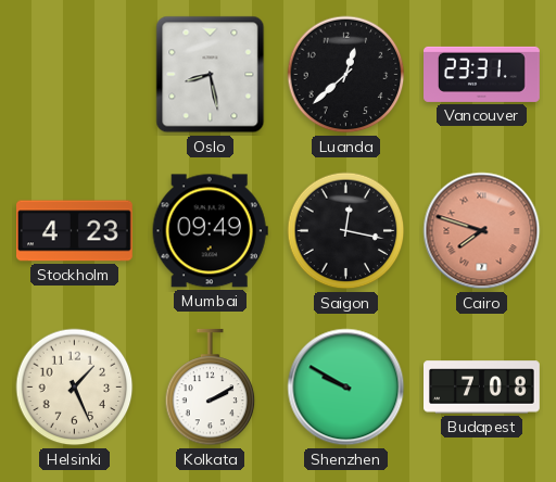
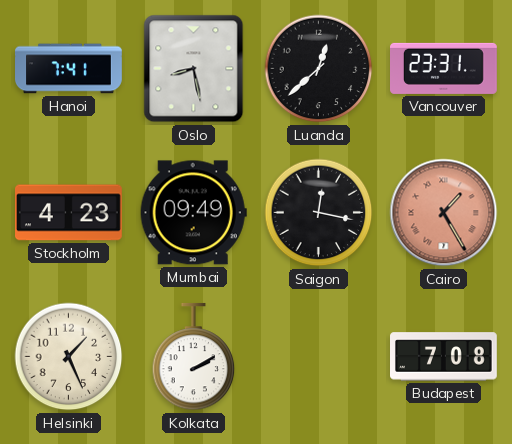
Hanoi: none -> 7:41
Cairo: 7:48 -> 1:25
Shenzhen: 9:50 -> none
